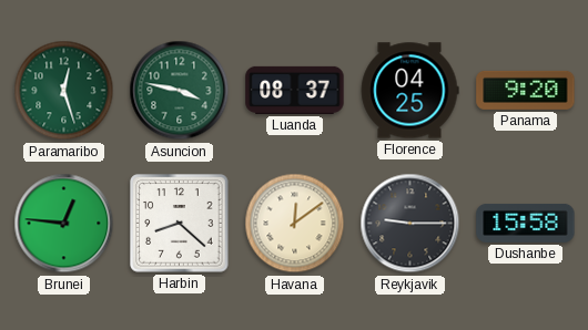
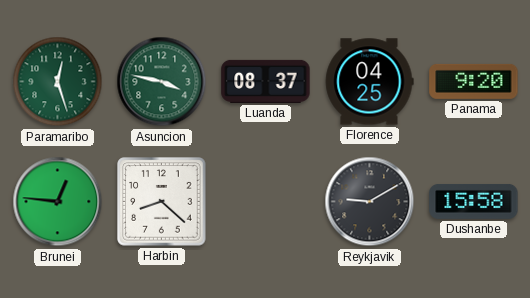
Havana: 12:09 -> none
Reykjavik: 9:15 -> 9:10
